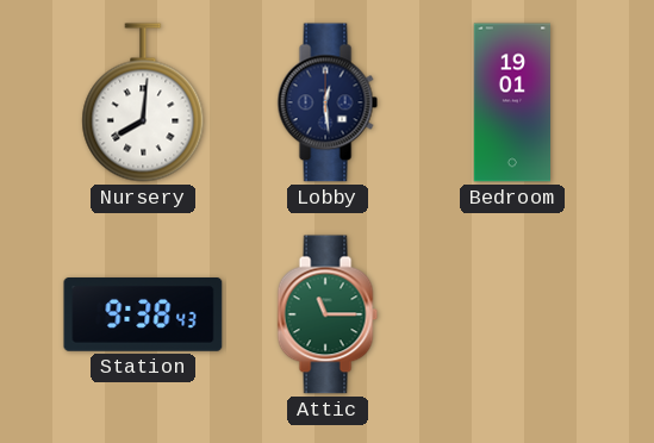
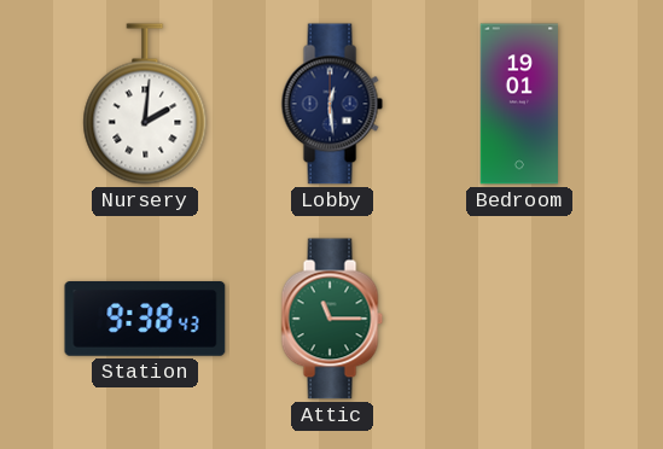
Nursery: 8:01 -> 2:01
